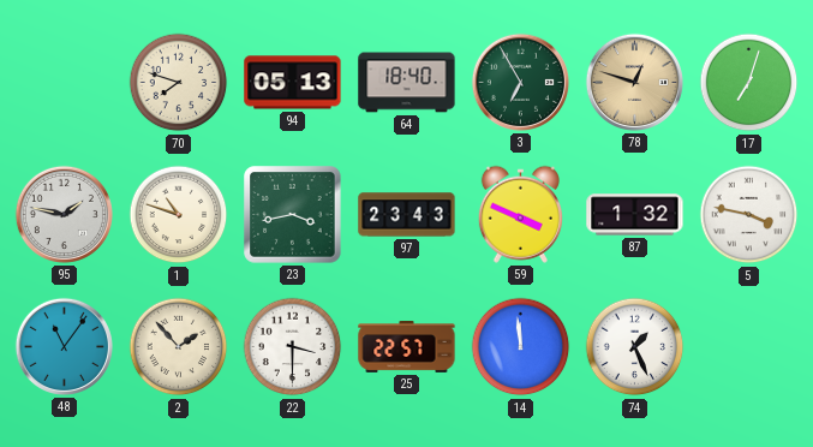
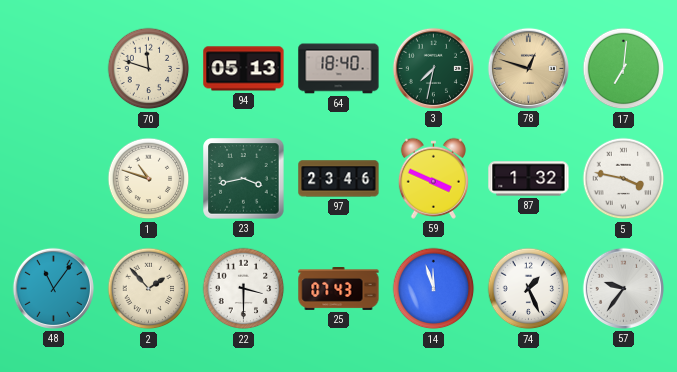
70: 7:48 -> 11:48
3: 6:55 -> 7:32
17: 7:03 -> 7:01
95: 1:47 -> none
97: 23:43 -> 23:46
25: 22:57 -> 07:43
14: 11:59 -> 11:57
57: none -> 9:36
